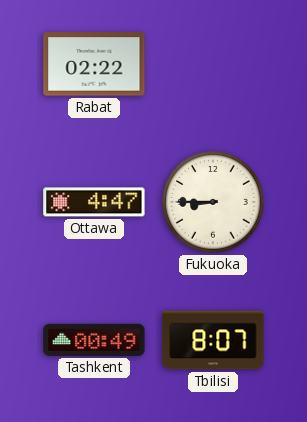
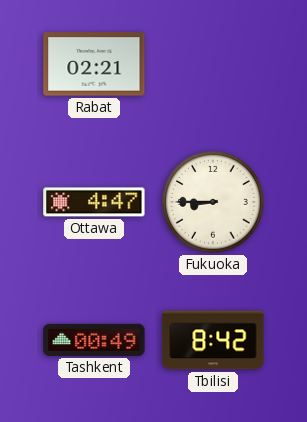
Rabat: 02:22 -> 02:21
Tbilisi: 8:07 -> 8:42
